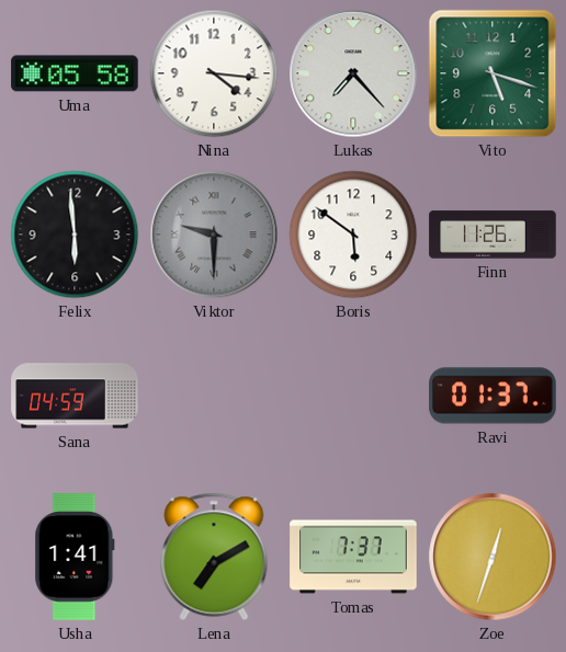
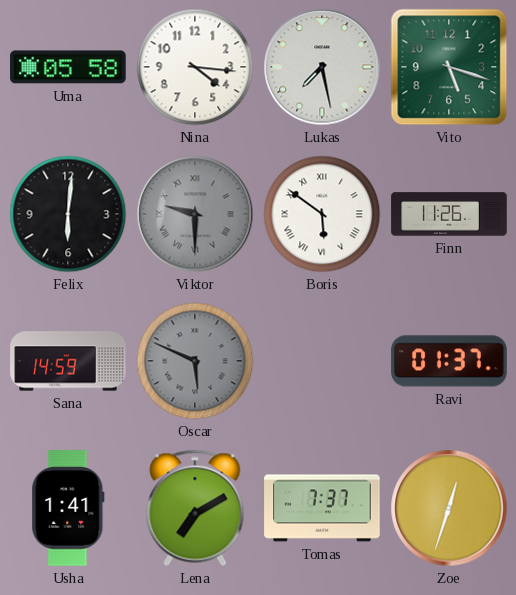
Lukas: 7:23 -> 7:28
Felix: 5:59 -> 6:01
Boris numerals: Arabic -> Roman
Sana: 04:59 -> 14:59
Oscar: none -> 5:49
